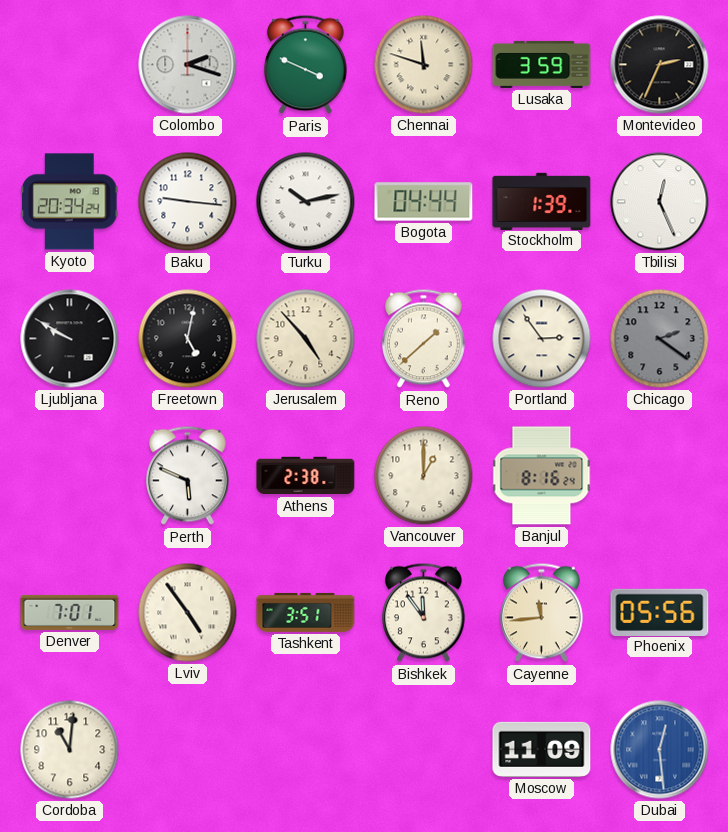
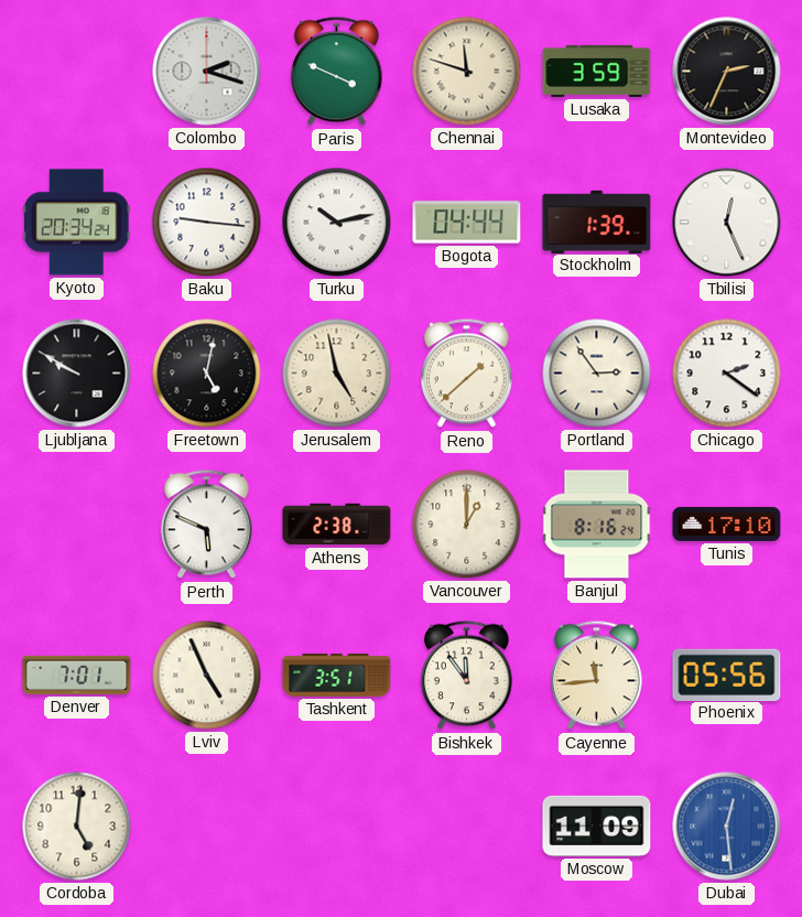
Jerusalem: 4:53 -> 4:58
Chicago dial: grey -> white
Tunis: none -> 17:10
Lviv: 4:54 -> 4:56
Cordoba: 11:01 -> 5:01
